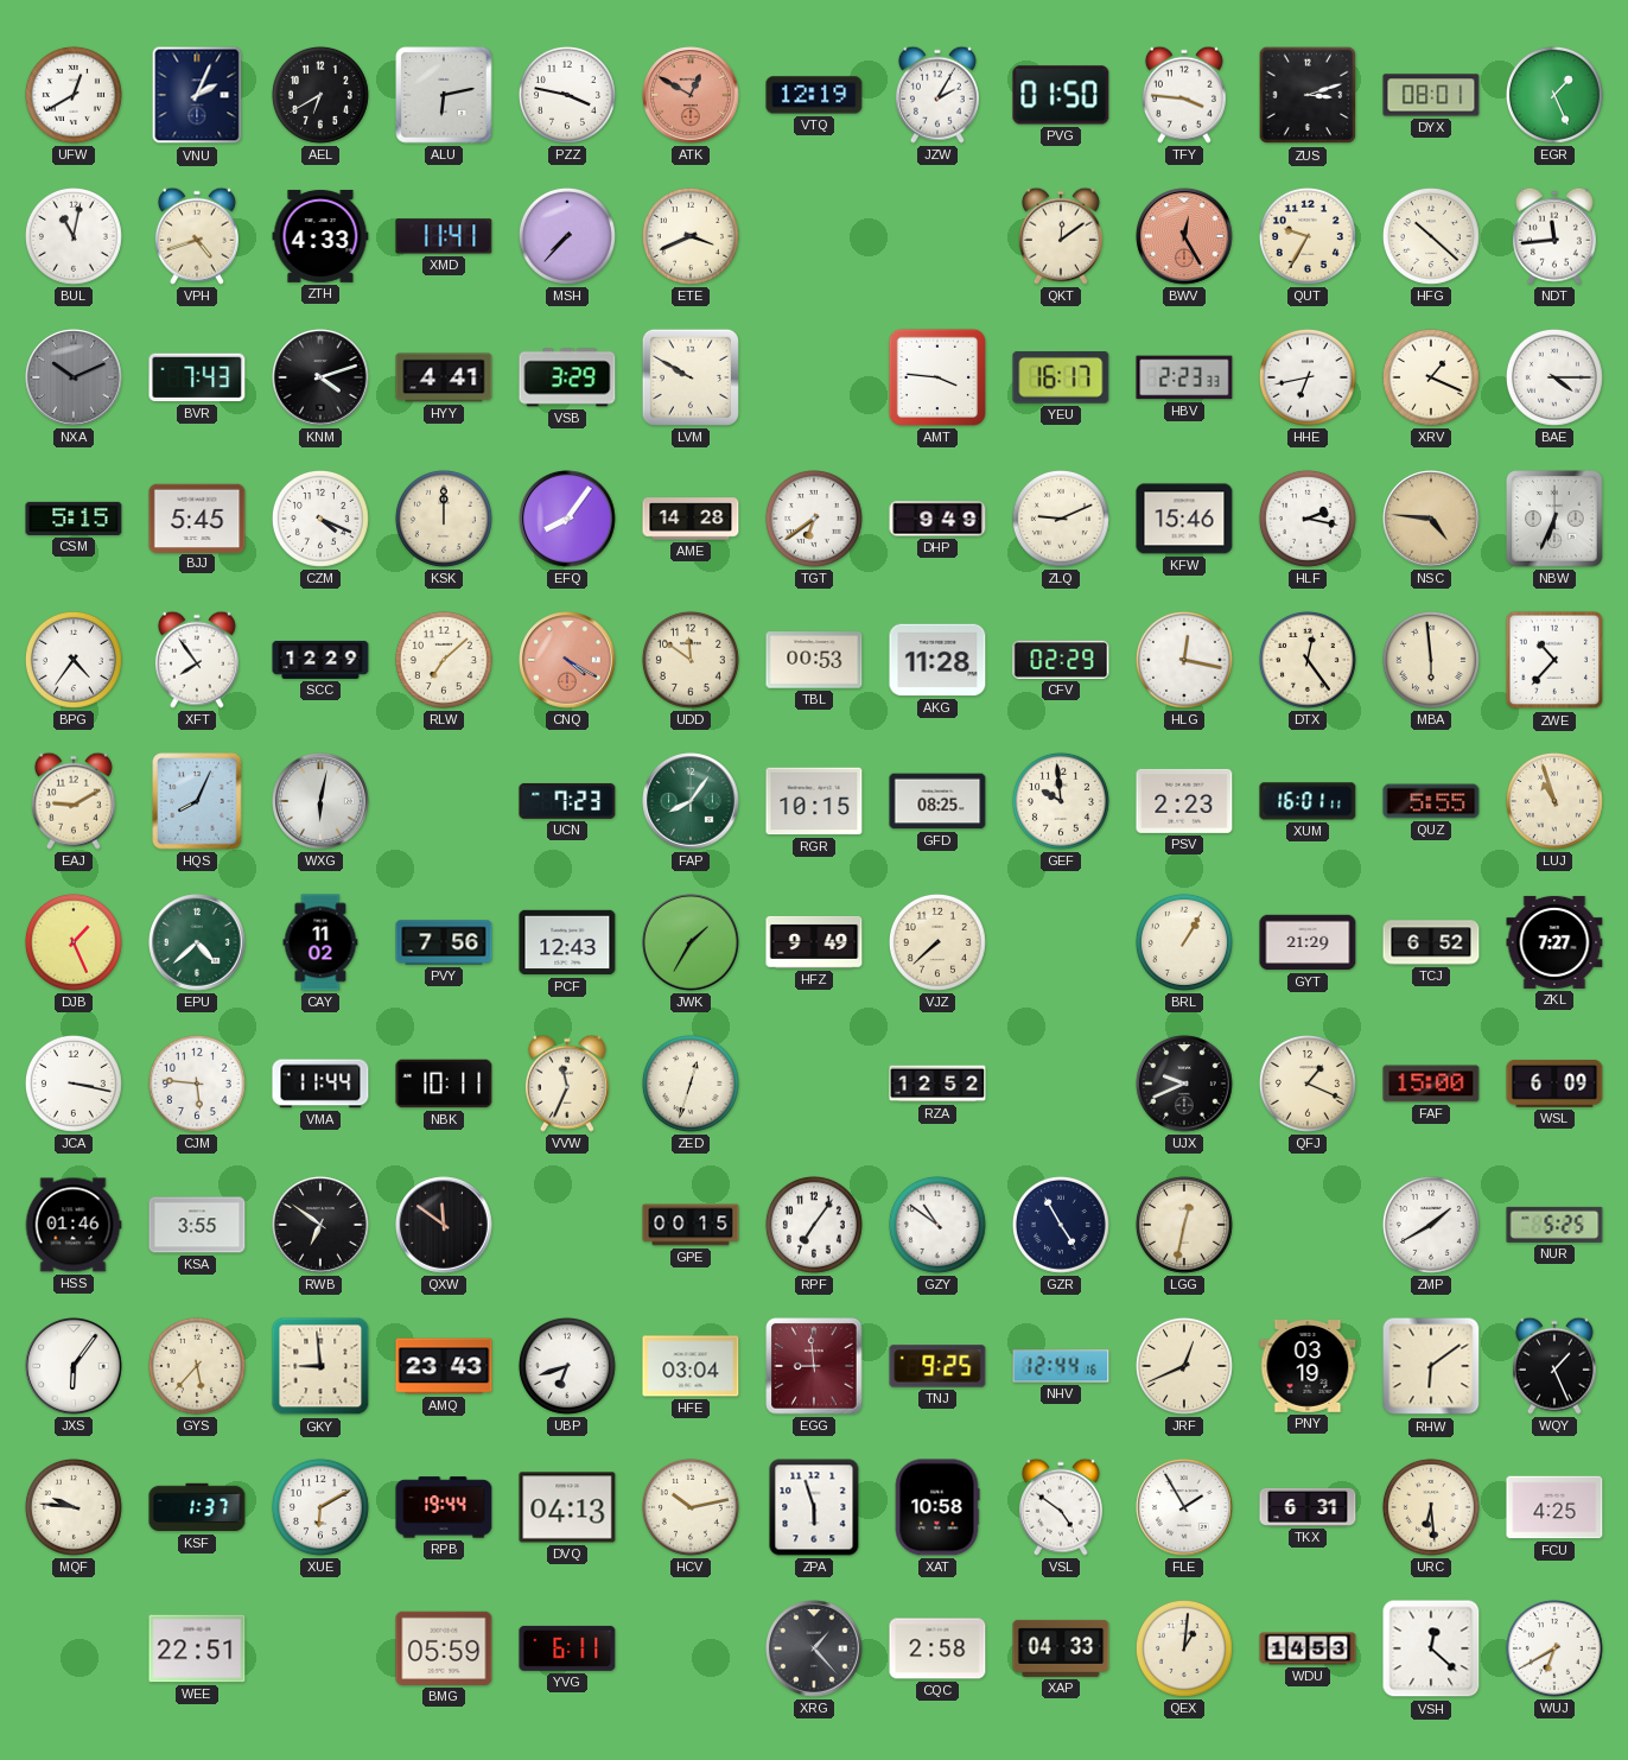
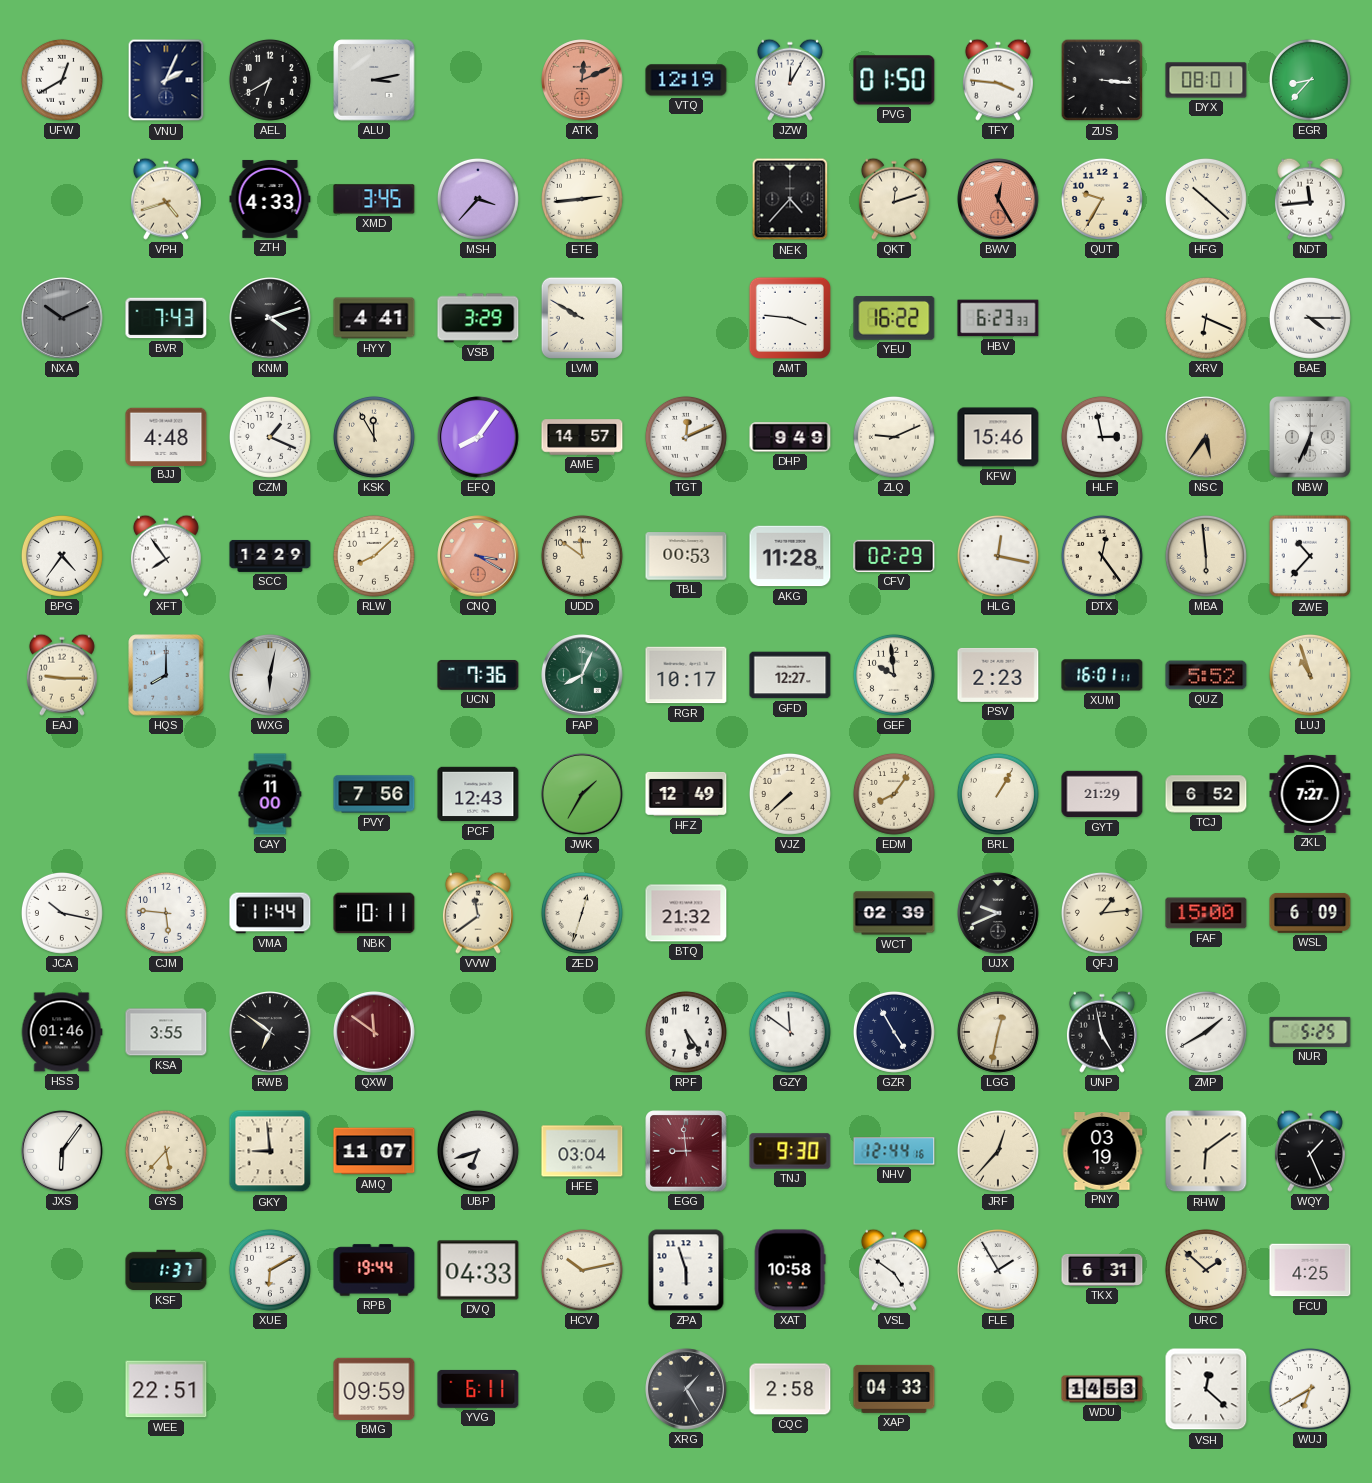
ALU: 6:13 -> 3:13
PZZ: 3:47 -> none
ATK: 12:50 -> 12:11
JZW: 2:05 -> 12:05
ZUS: 3:12 -> 3:16
EGR: 1:26 -> 8:37
BUL: 11:02 -> none
XMD: 11:41 -> 3:45
MSH: 7:37 -> 3:37
ETE: 3:41 -> 2:44
NEK: none -> 4:37
QKT: 12:09 -> 12:12
YEU: 16:17 -> 16:22
HBV: 2:23 -> 6:23
HHE: 6:43 -> none
XRV: 1:19 -> 6:19
CSM: 5:15 -> none
BJJ: 5:45 -> 4:48
CZM: 4:19 -> 1:19
KSK: 12:00 -> 11:55
AME: 14:28 -> 14:57
TGT: 6:39 -> 12:11
HLF: 2:17 -> 2:58
NSC: 4:46 -> 5:36
RLW: 7:08 -> 8:08
CNQ: 4:20 -> 3:20
EAJ: 9:10 -> 9:15
HQS: 8:04 -> 8:00
UCN: 7:23 -> 7:36
FAP: 8:06 -> 8:04
RGR: 10:15 -> 10:17
GFD: 08:25 -> 12:27
QUZ: 5:55 -> 5:52
DJB: 1:26 -> none
EPU: 4:38 -> none
CAY: 11:02 -> 11:00
HFZ: 9:49 -> 12:49
EDM: none -> 8:06
JCA: 3:17 -> 10:17
VVW: 11:34 -> 11:39
BTQ: none -> 21:32
RZA: 12:52 -> none
WCT: none -> 02:39
QFJ: 1:19 -> 1:14
QXW dial: black -> burgundy
GPE: 00:15 -> none
RPF: 7:06 -> 5:24
GZY: 10:51 -> 11:51
UNP: none -> 4:58
AMQ: 23:43 -> 11:07
TNJ: 9:25 -> 9:30
JRF: 12:41 -> 12:37
MQF: 9:46 -> none
DVQ: 04:13 -> 04:33
URC: 6:29 -> 1:52
BMG: 05:59 -> 09:59
XRG: 1:23 -> 1:25
QEX: 1:01 -> none
